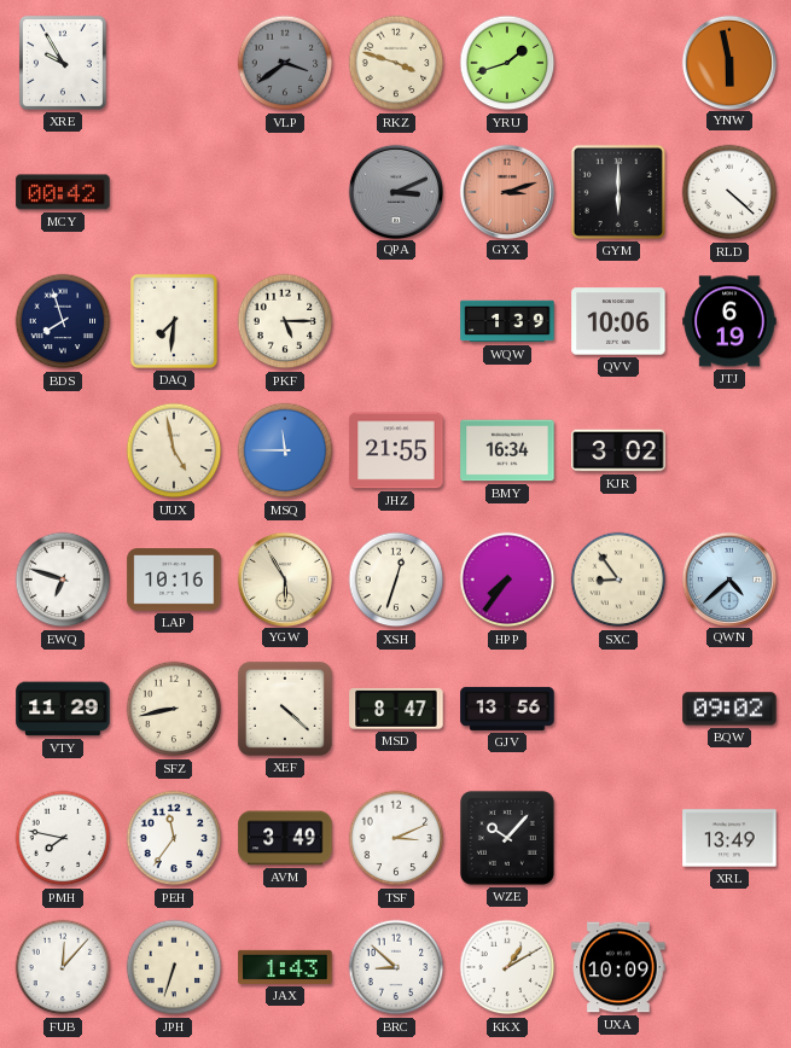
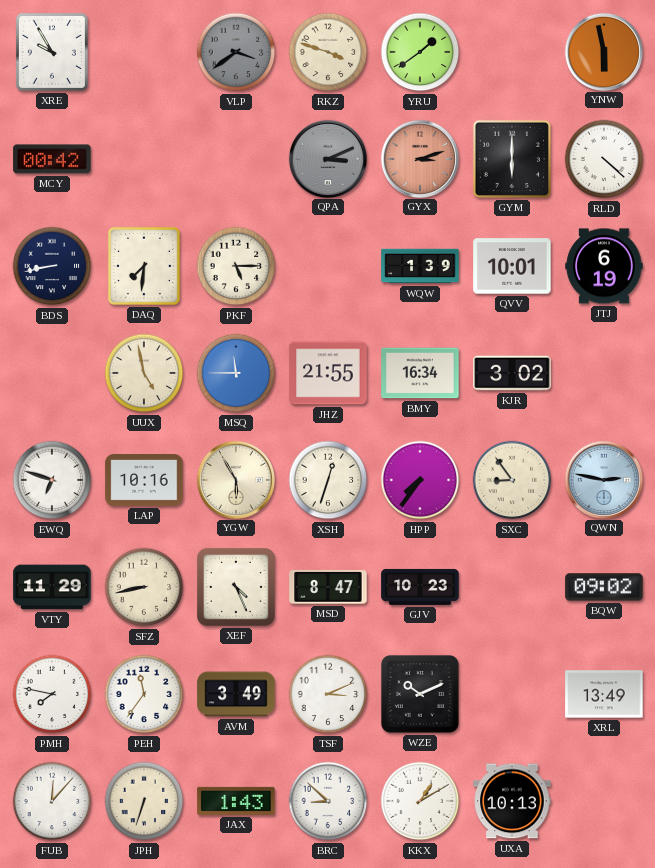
YRU: 1:42 -> 1:39
BDS: 7:57 -> 8:43
QVV: 10:06 -> 10:01
QWN: 4:38 -> 2:47
XEF: 4:22 -> 4:26
GJV: 13:56 -> 10:23
WZE: 10:07 -> 10:11
UXA: 10:09 -> 10:13
